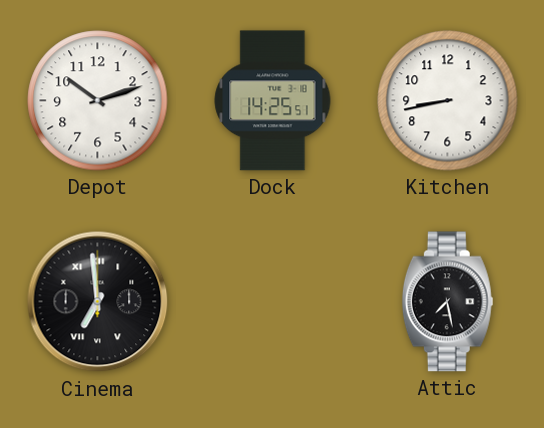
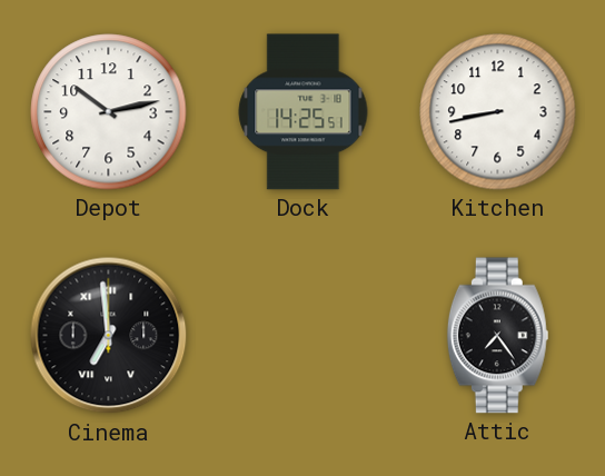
Depot: 10:12 -> 10:13
Attic: 7:28 -> 7:24
